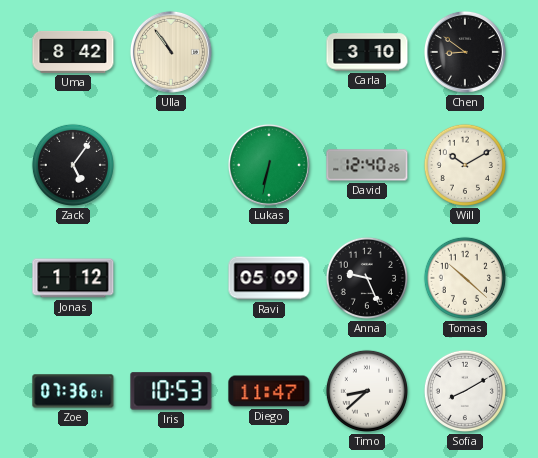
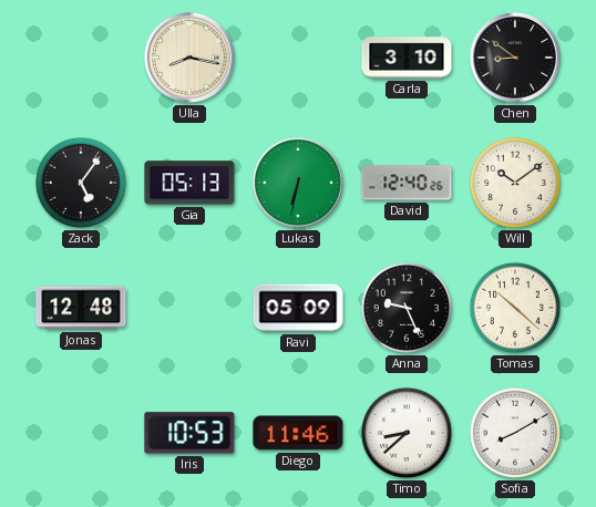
Uma: 8:42 -> none
Ulla: 10:54 -> 8:17
Gia: none -> 05:13
Will: 10:10 -> 10:09
Jonas: 1:12 -> 12:48
Zoe: 07:36 -> none
Diego: 11:47 -> 11:46
